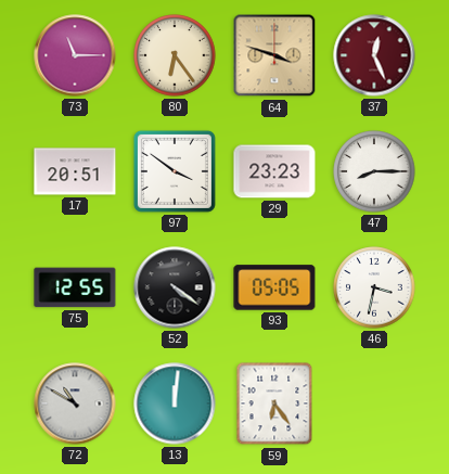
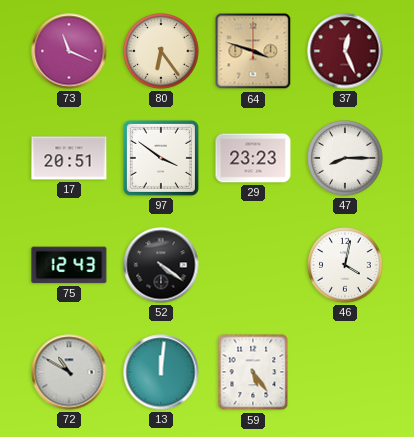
73: 11:15 -> 11:19
75: 12:55 -> 12:43
93: 05:05 -> none
46: 3:32 -> 4:02
59: 6:24 -> 5:24
